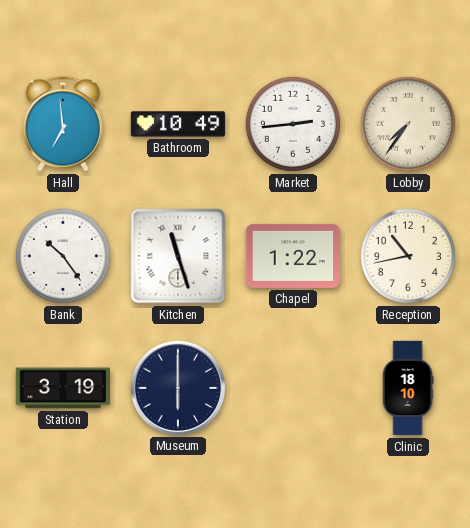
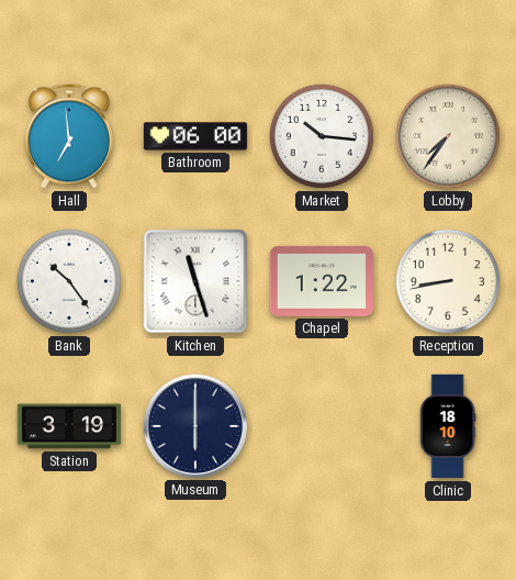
Bathroom: 10:49 -> 06:00
Market: 2:44 -> 10:16
Reception: 10:43 -> 8:43
